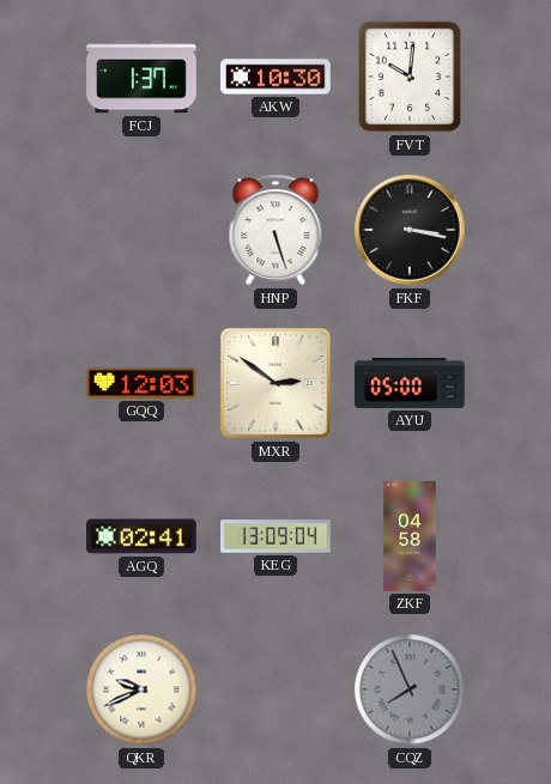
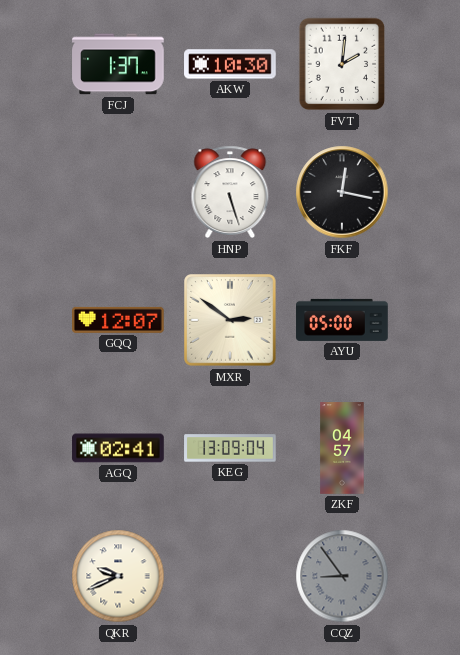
FVT: 10:01 -> 2:01
FKF: 3:17 -> 12:17
GQQ: 12:03 -> 12:07
ZKF: 04:58 -> 04:57
CQZ: 7:56 -> 8:54
